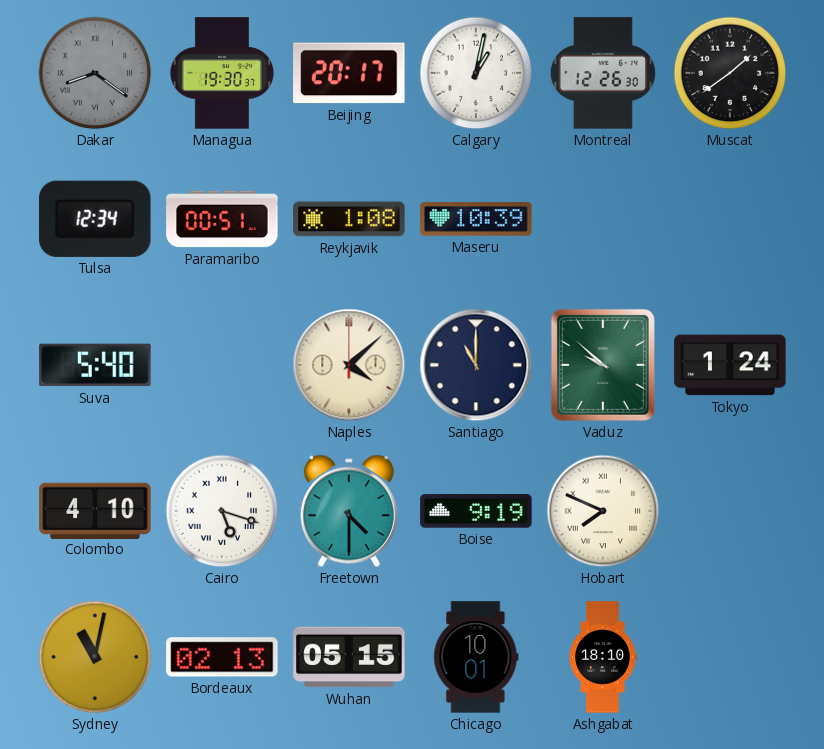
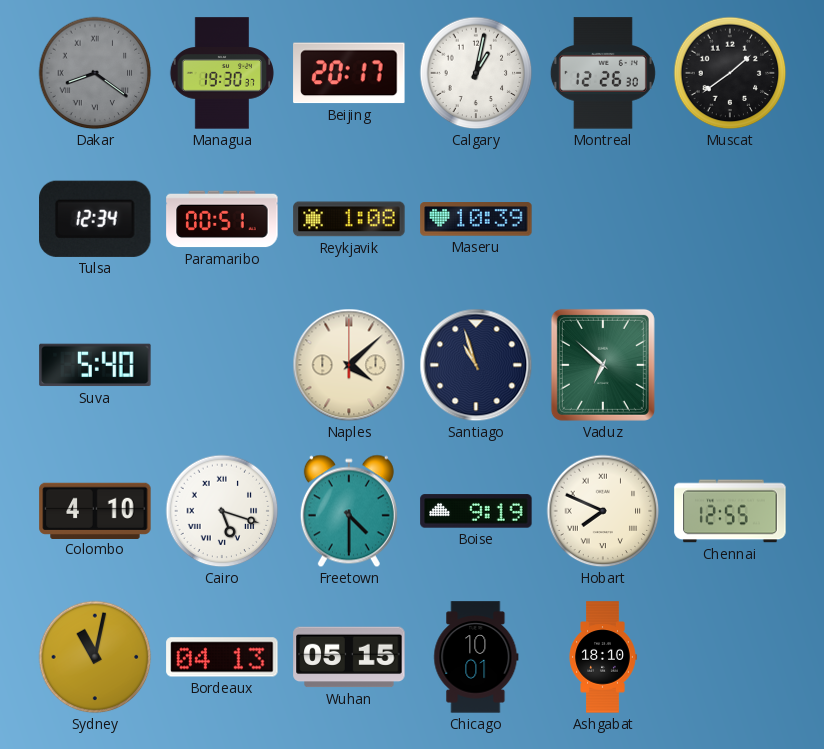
Santiago: 11:00 -> 10:57
Vaduz: 9:52 -> 6:52
Tokyo: 1:24 -> none
Chennai: none -> 12:55
Bordeaux: 02:13 -> 04:13
